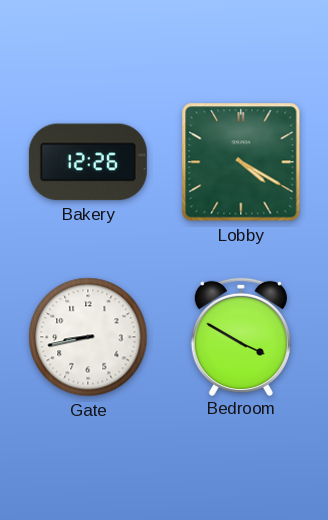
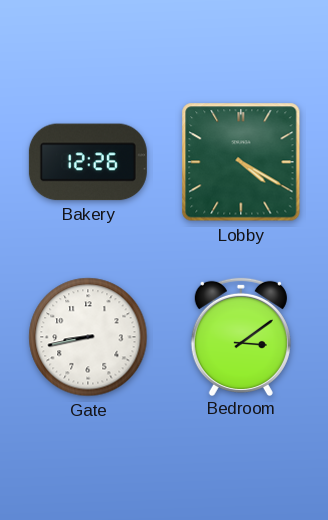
Bedroom: 3:50 -> 3:09
